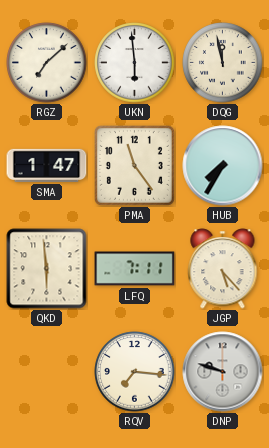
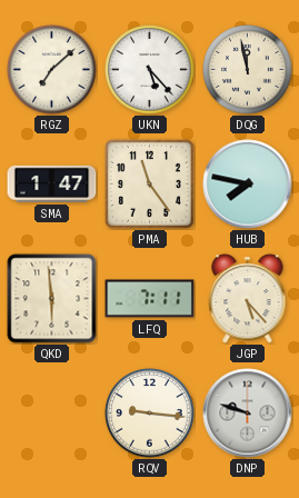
UKN: 5:59 -> 5:23
HUB: 7:35 -> 7:47
RQV: 7:16 -> 9:16
